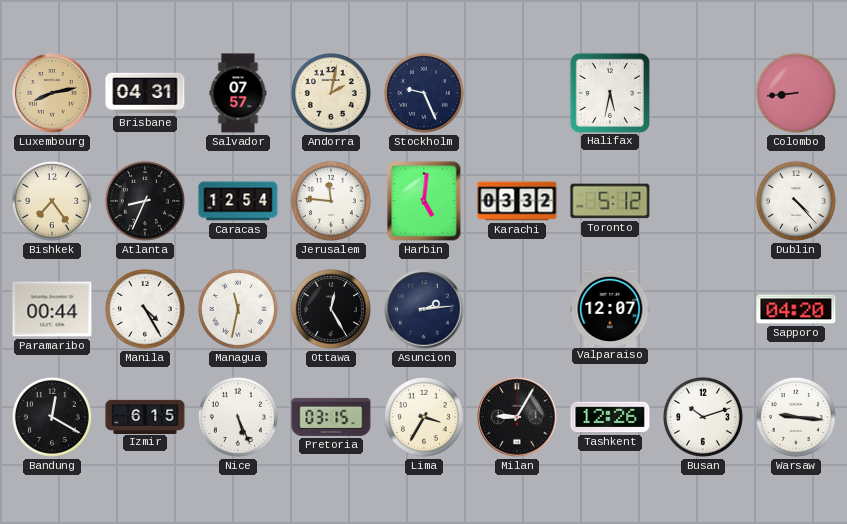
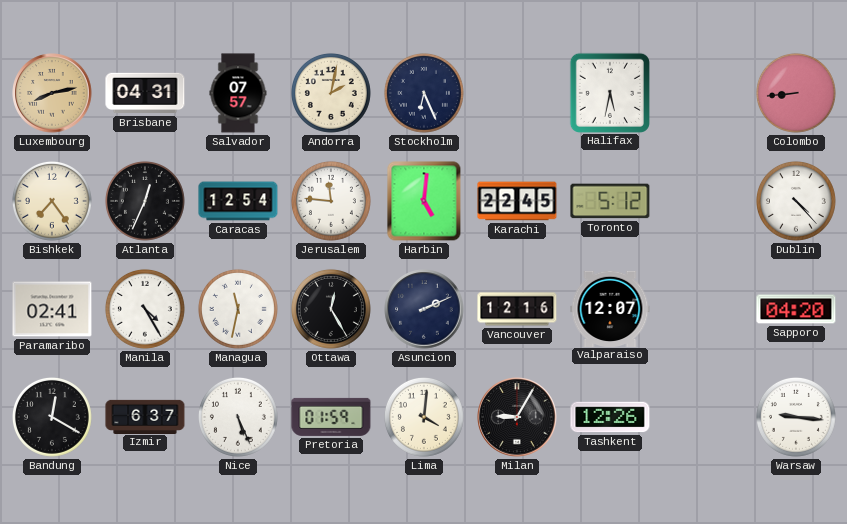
Stockholm: 9:26 -> 6:26
Atlanta: 8:34 -> 12:34
Karachi: 03:32 -> 22:45
Paramaribo: 00:44 -> 02:41
Asuncion: 2:14 -> 2:11
Vancouver: none -> 12:16
Izmir: 6:15 -> 6:37
Pretoria: 03:15 -> 01:59
Lima: 3:35 -> 4:01
Busan: 10:12 -> none
